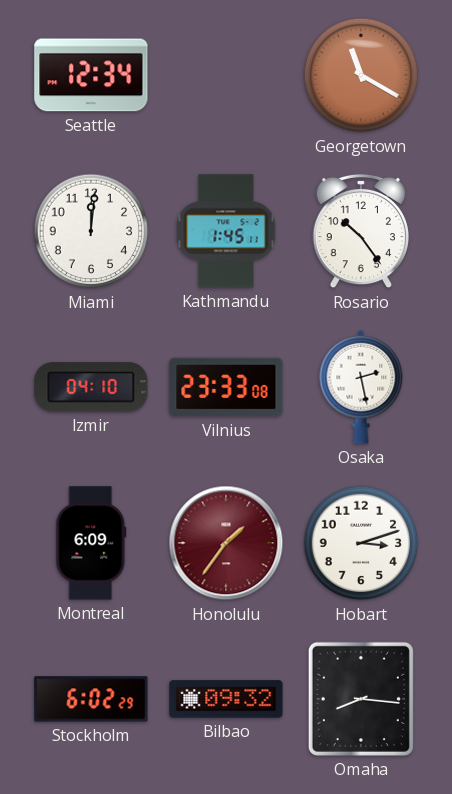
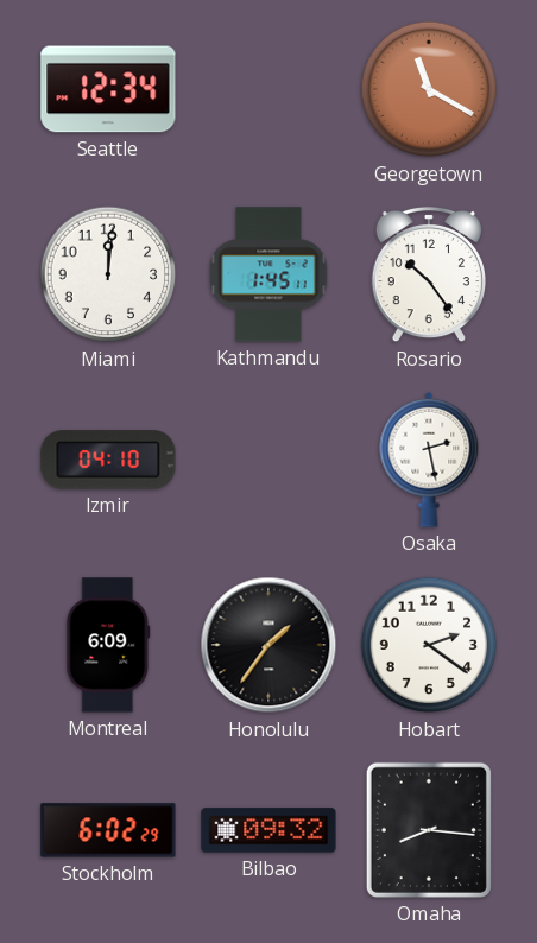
Vilnius: 23:33 -> none
Honolulu dial: burgundy -> black
Hobart: 3:12 -> 2:21
